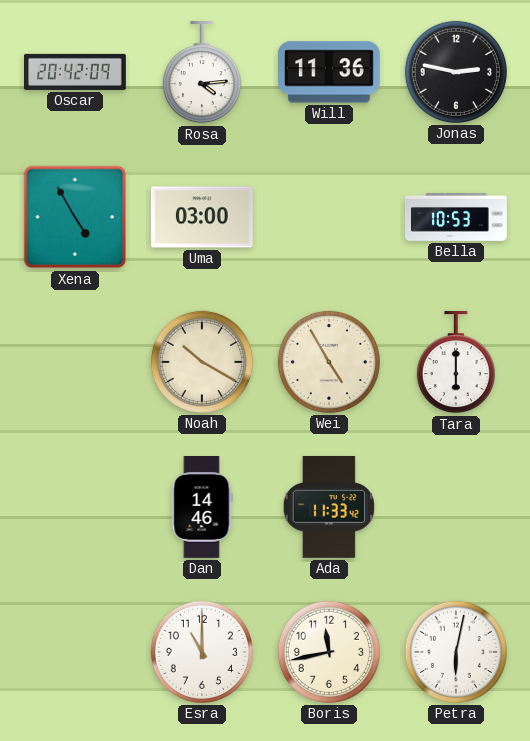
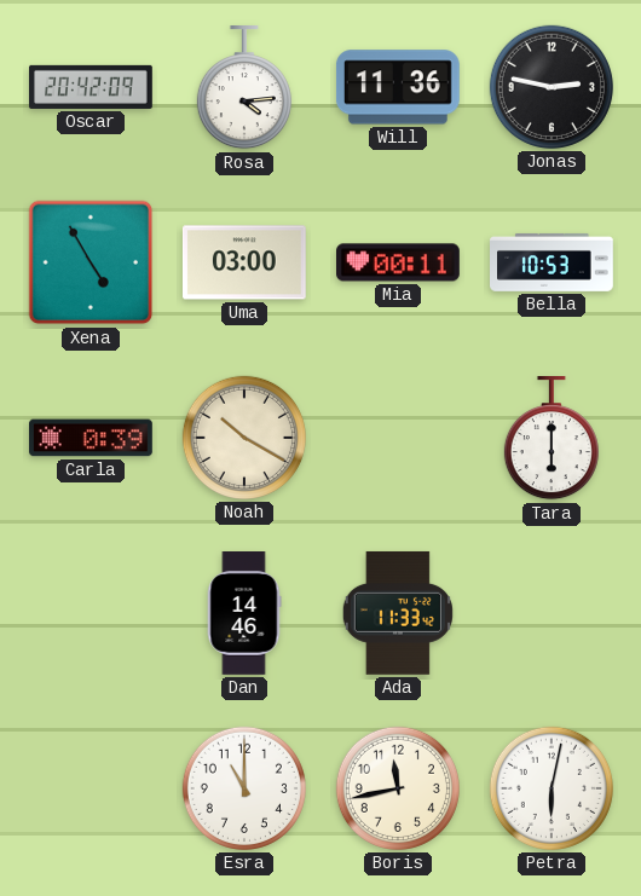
Mia: none -> 00:11
Carla: none -> 0:39
Wei: 4:55 -> none
